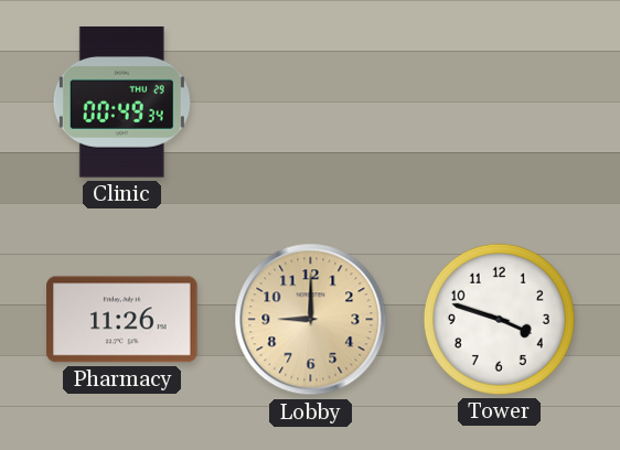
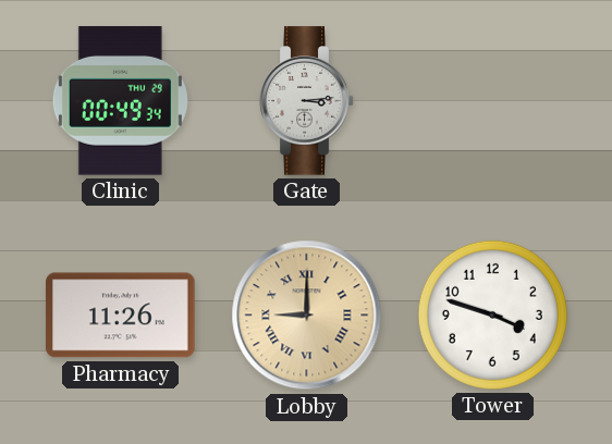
Gate: none -> 3:14
Lobby numerals: Arabic -> Roman
